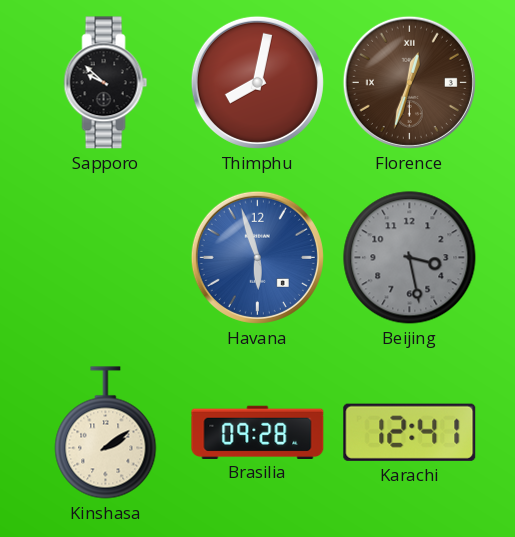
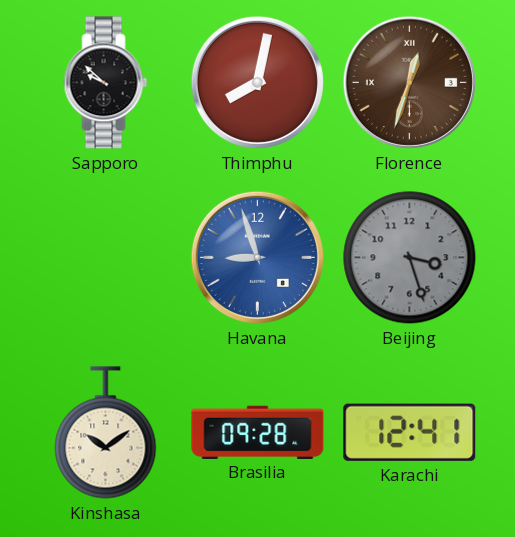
Havana: 5:57 -> 8:57
Beijing: 3:28 -> 3:27
Kinshasa: 2:09 -> 10:09
